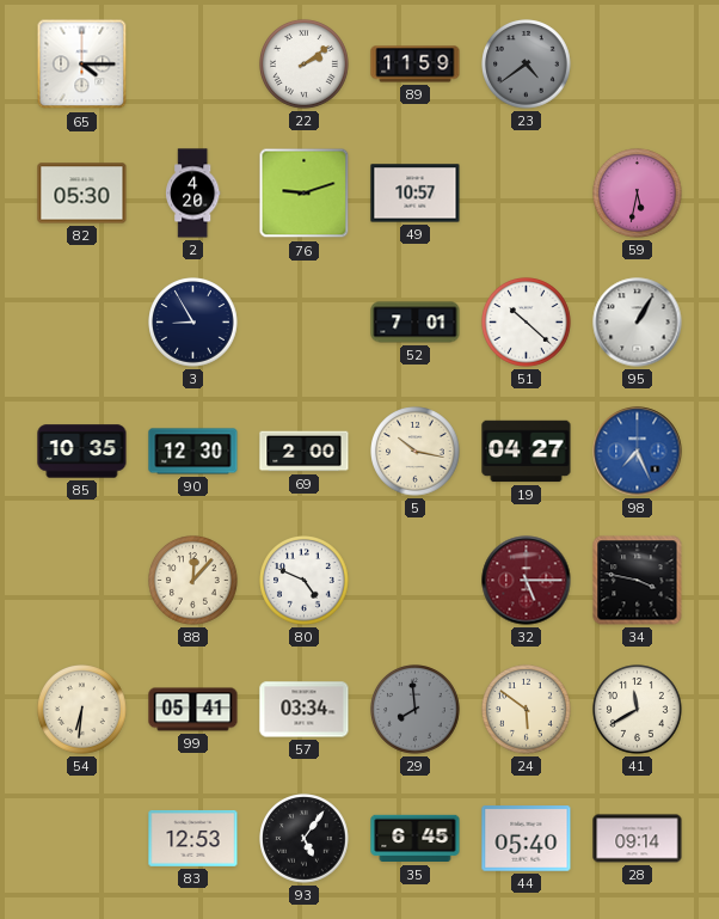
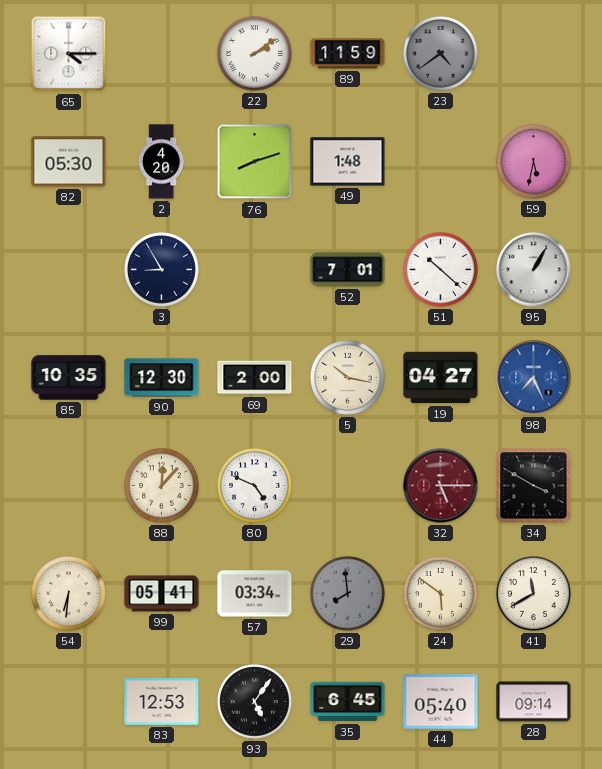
76: 9:12 -> 8:12
49: 10:57 -> 1:48
34: 3:47 -> 3:50
